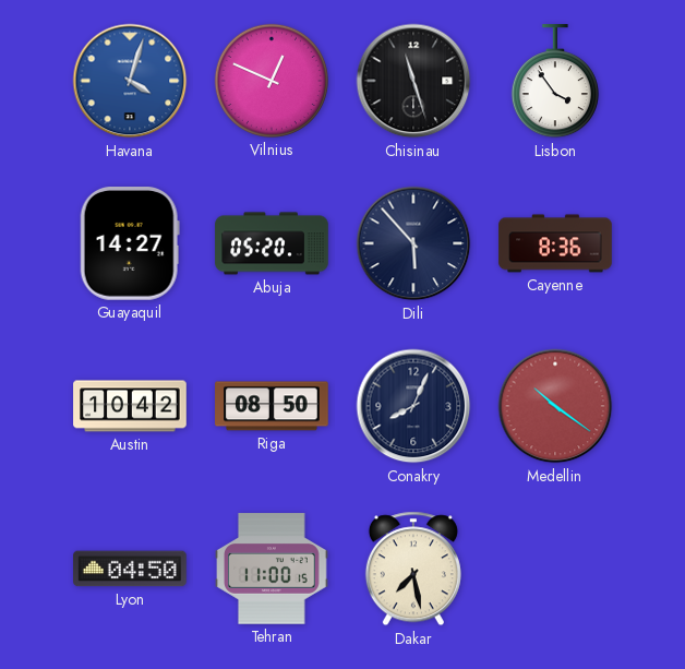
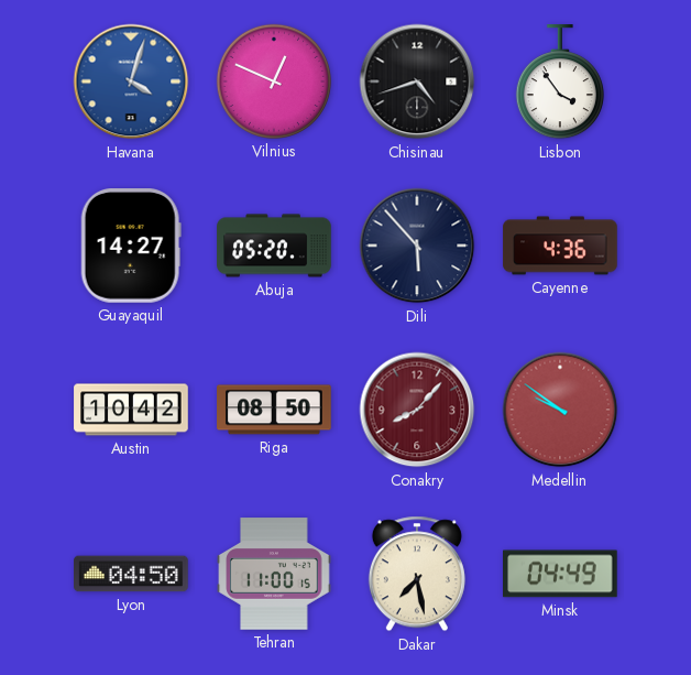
Chisinau: 11:27 -> 4:42
Cayenne: 8:36 -> 4:36
Conakry: 8:04 -> 8:07
Conakry dial: navy -> burgundy
Medellin: 10:21 -> 9:51
Minsk: none -> 04:49
